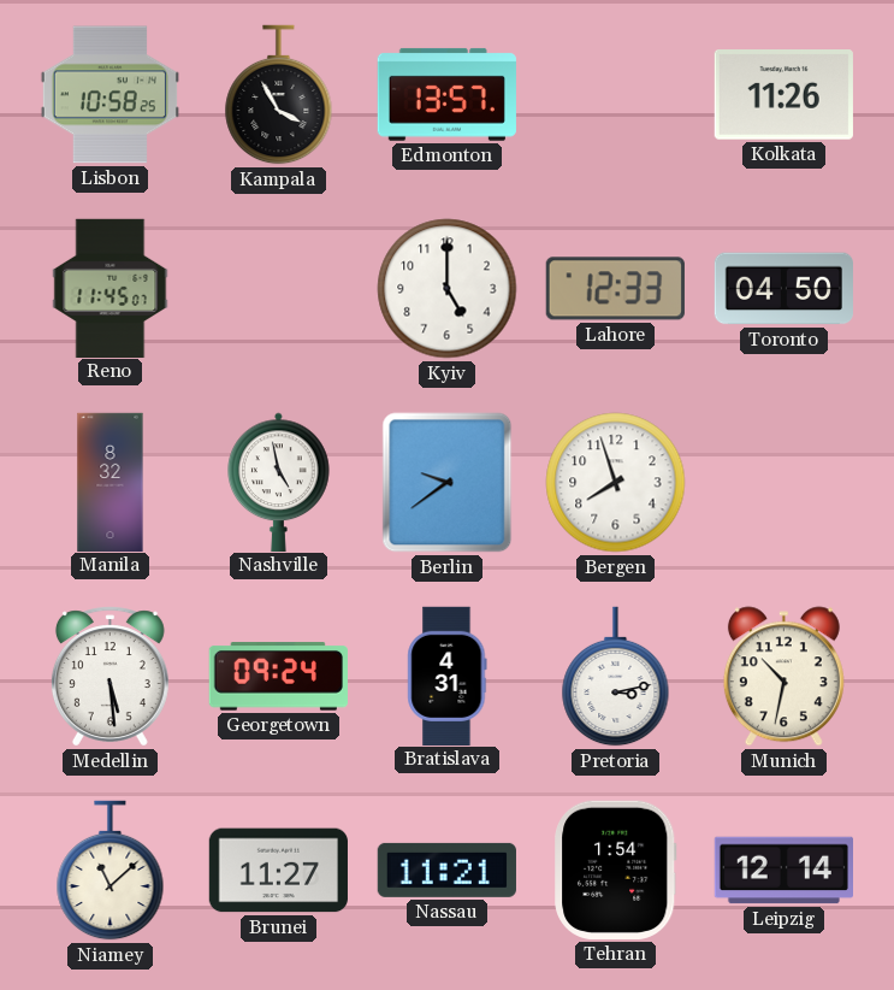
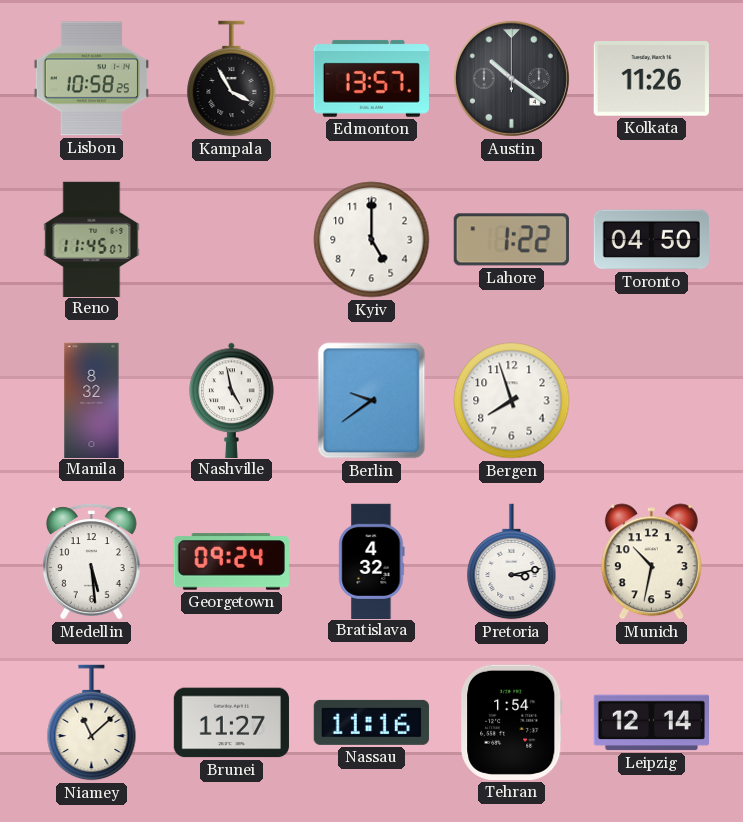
Austin: none -> 10:21
Lahore: 12:33 -> 1:22
Bratislava: 4:31 -> 4:32
Nassau: 11:21 -> 11:16
